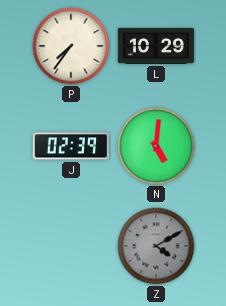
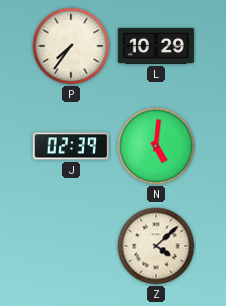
Z: 4:10 -> 4:08
Z dial: grey -> cream
